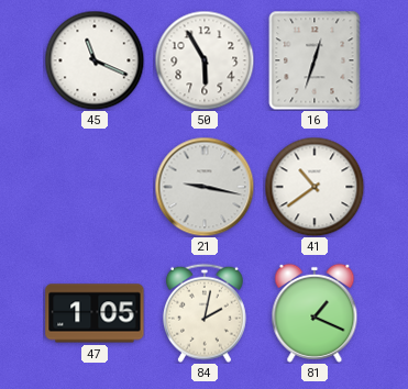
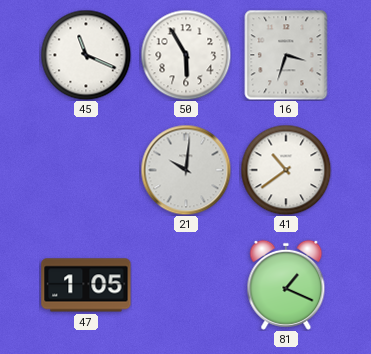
16: 12:33 -> 3:33
21: 9:17 -> 10:01
84: 2:02 -> none
